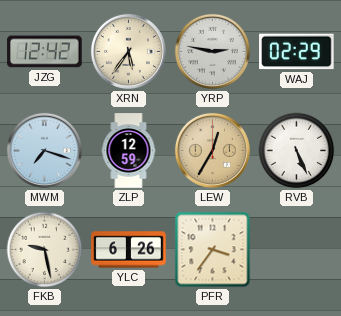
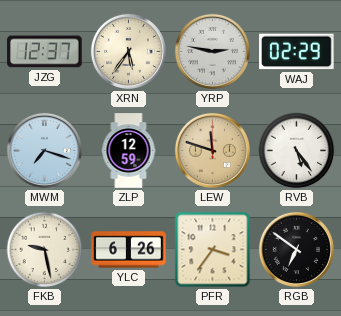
JZG: 12:42 -> 12:37
LEW: 12:35 -> 11:48
RVB: 5:26 -> 5:24
RGB: none -> 6:51
